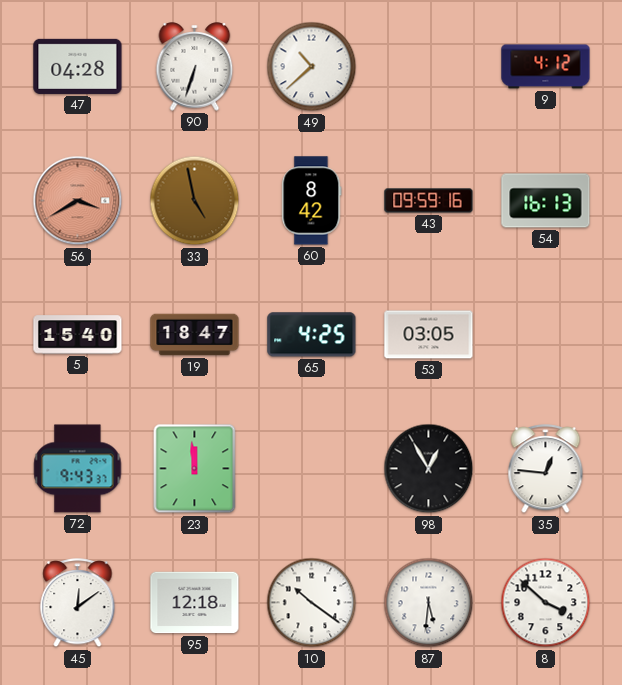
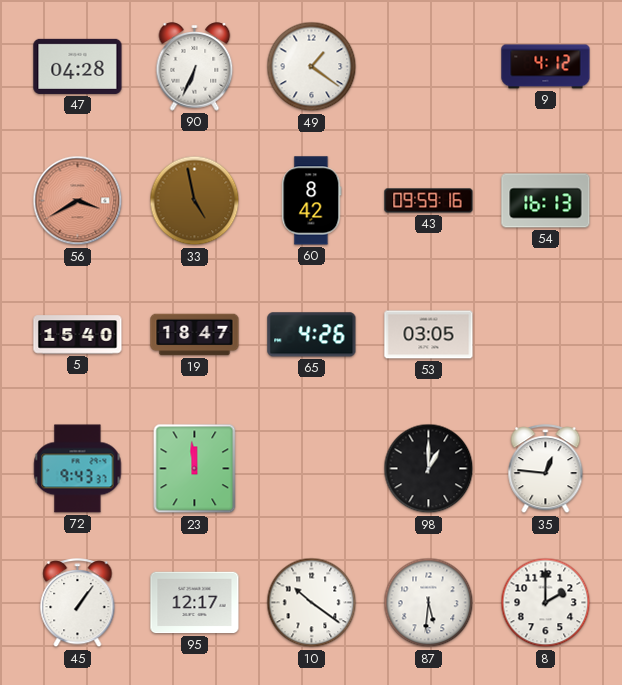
90: 6:33 -> 6:34
49: 10:38 -> 1:21
65: 4:25 -> 4:26
98: 12:55 -> 1:00
45: 12:09 -> 1:06
95: 12:18 -> 12:17
8: 3:52 -> 2:00
